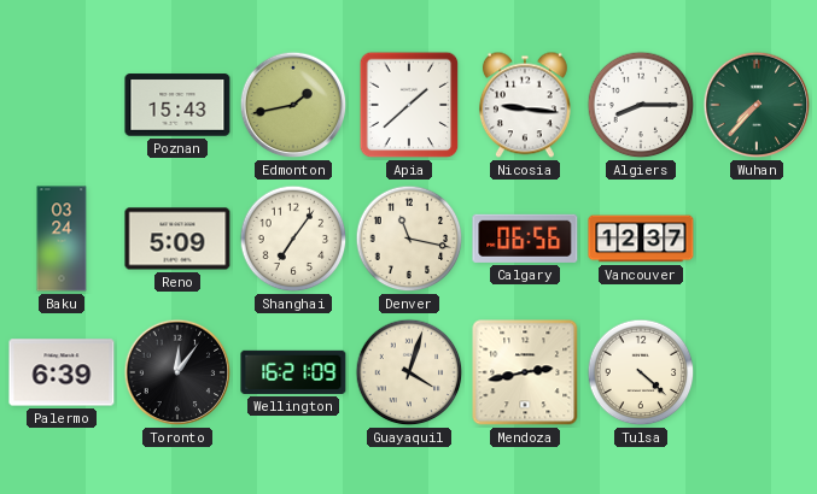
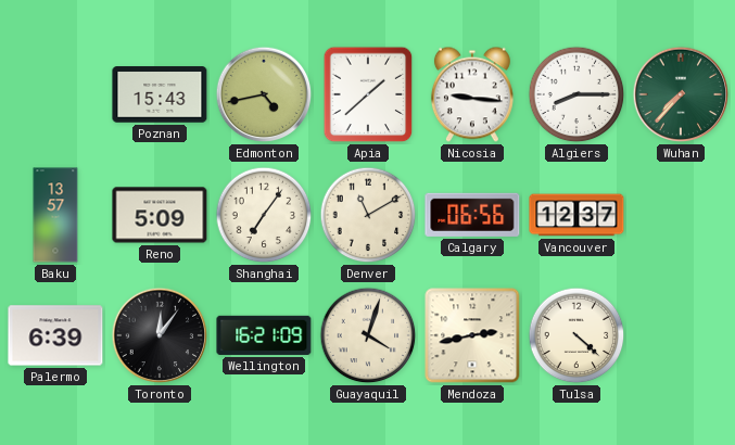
Edmonton: 1:43 -> 4:43
Baku: 03:24 -> 13:57
Denver: 11:17 -> 11:10
